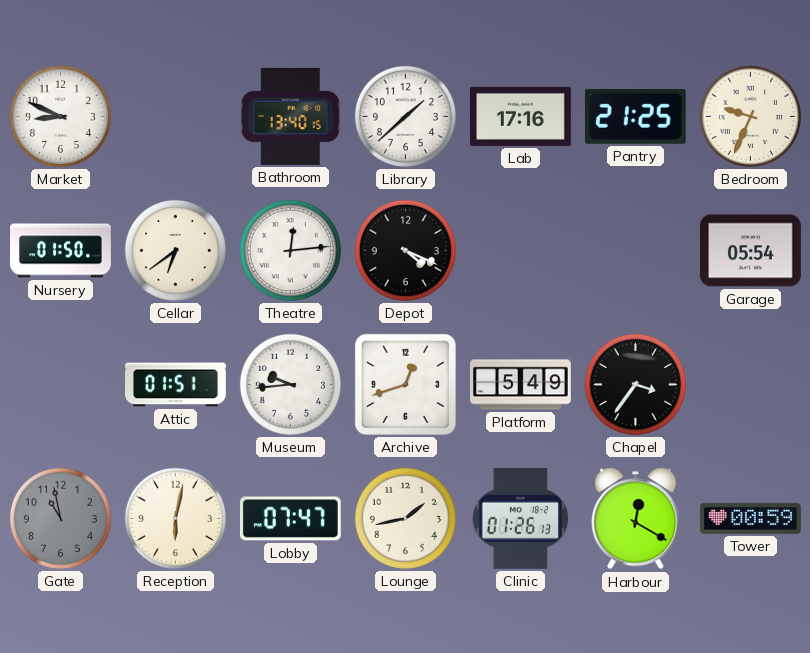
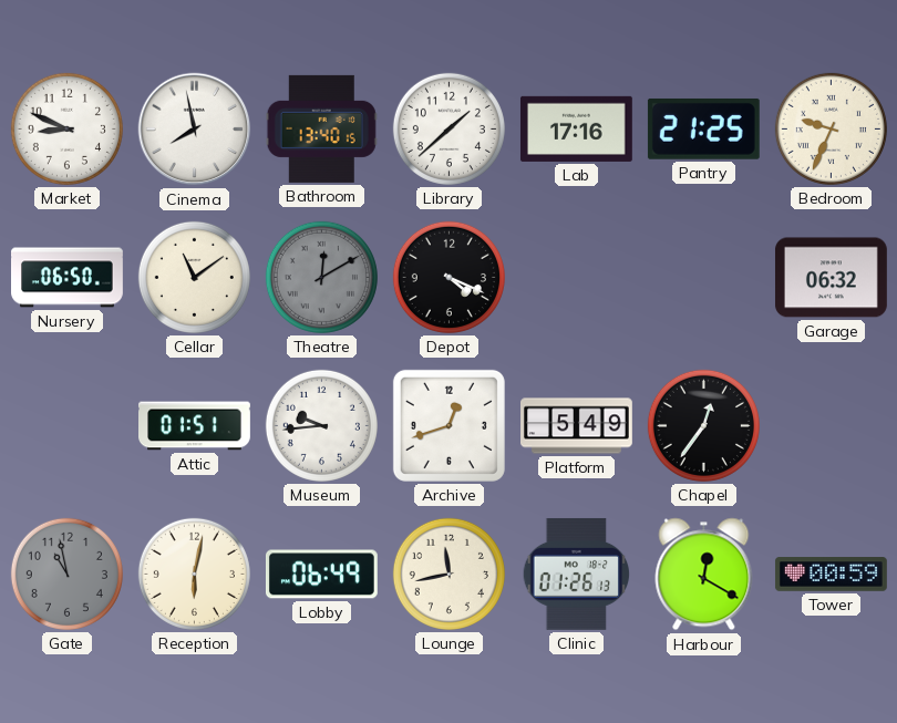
Cinema: none -> 7:58
Nursery: 01:50 -> 06:50
Cellar: 6:39 -> 11:09
Theatre: 12:14 -> 12:10
Theatre dial: white -> grey
Garage: 05:54 -> 06:32
Chapel: 3:36 -> 12:36
Lobby: 07:47 -> 06:49
Lounge: 1:43 -> 11:43
